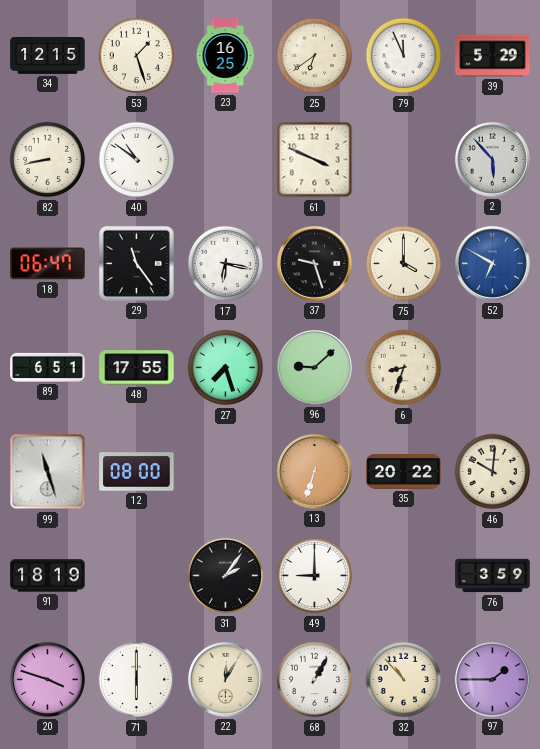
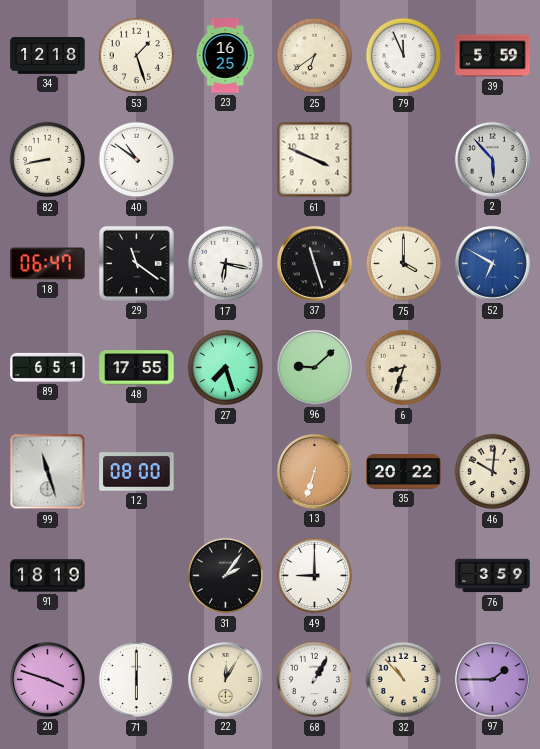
34: 12:15 -> 12:18
39: 5:29 -> 5:59
29: 11:24 -> 11:21
37: 9:27 -> 11:27
